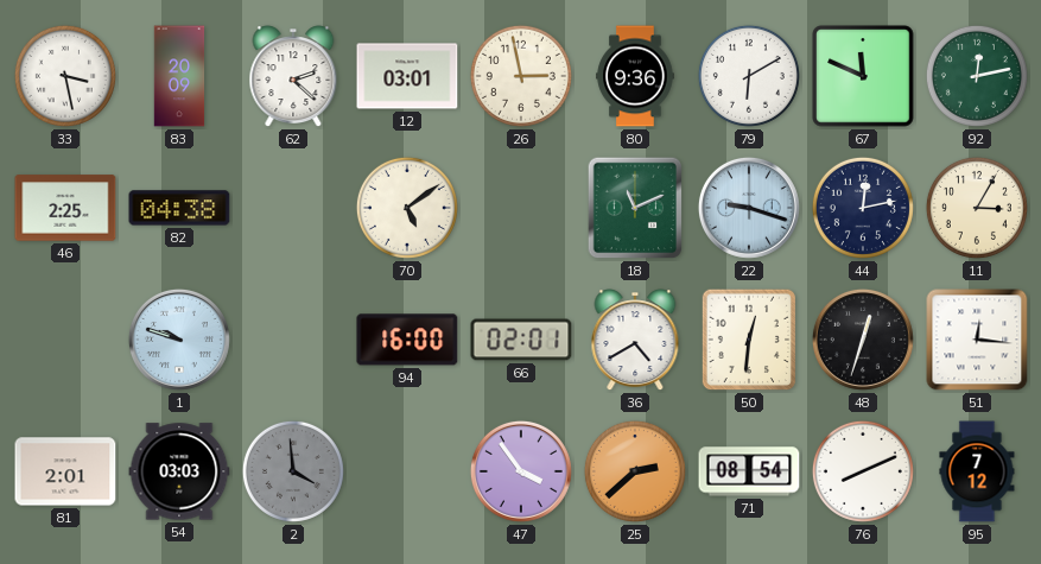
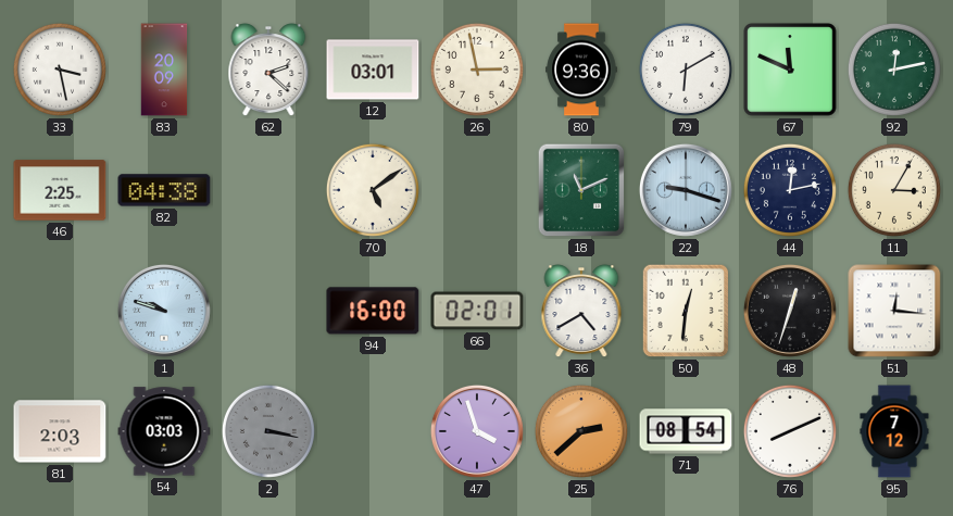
81: 2:01 -> 2:03
2: 3:59 -> 3:17
47: 3:54 -> 3:57
